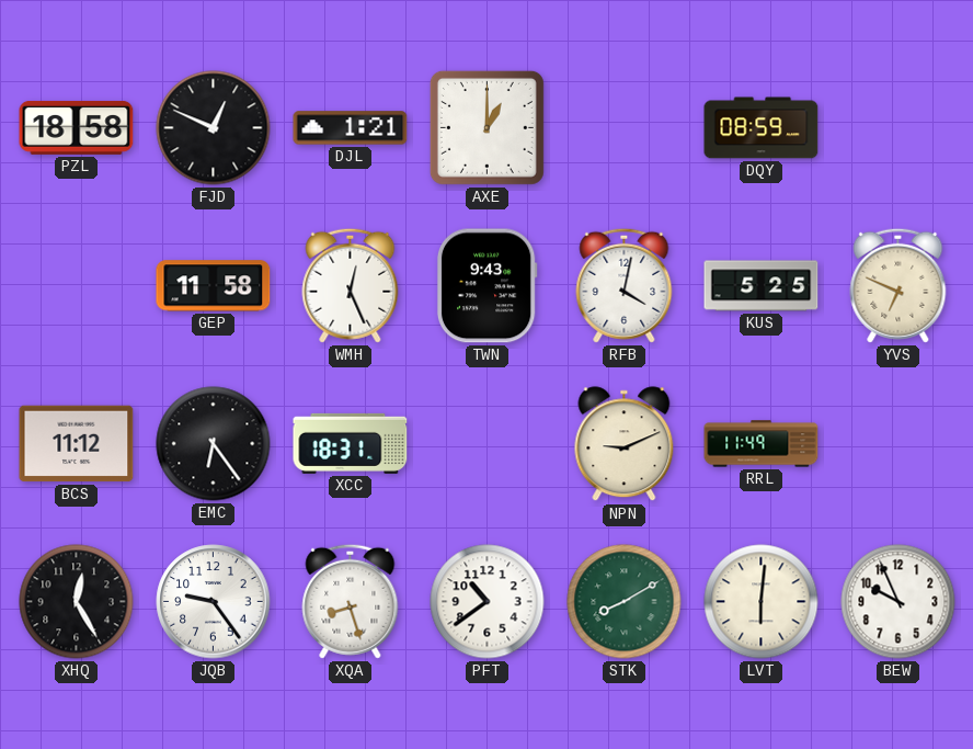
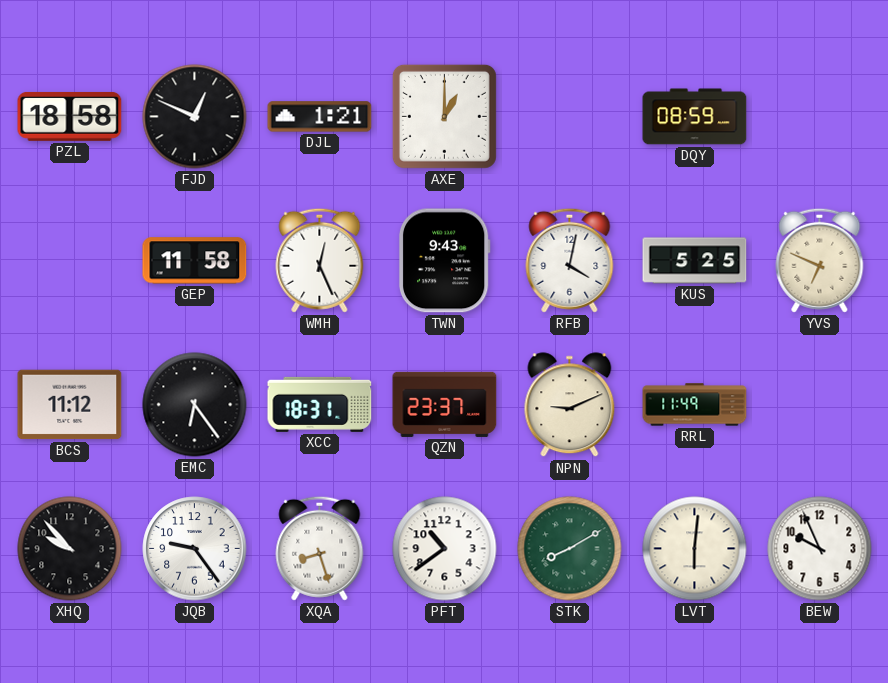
QZN: none -> 23:37
XHQ: 12:25 -> 9:53
